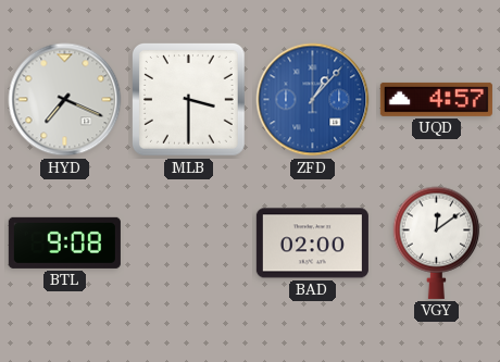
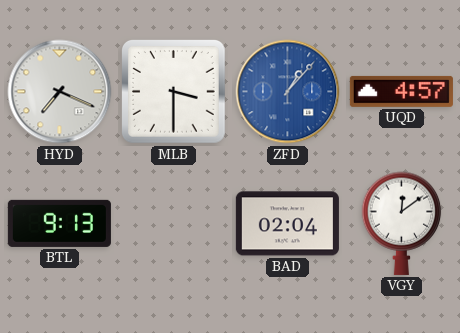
BTL: 9:08 -> 9:13
BAD: 02:00 -> 02:04
